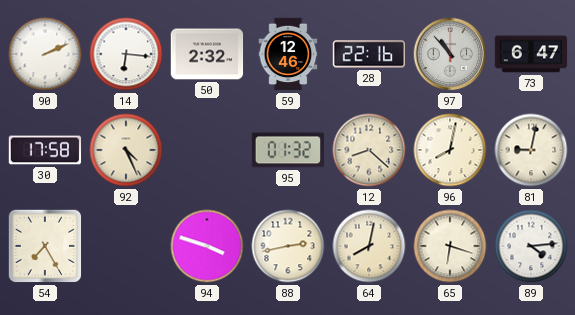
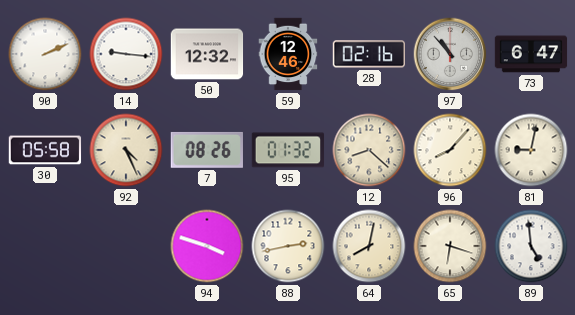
14: 6:16 -> 9:16
50: 2:32 -> 12:32
28: 22:16 -> 02:16
30: 17:58 -> 05:58
7: none -> 08:26
96: 8:02 -> 8:07
54: 7:25 -> none
89: 4:14 -> 4:59
